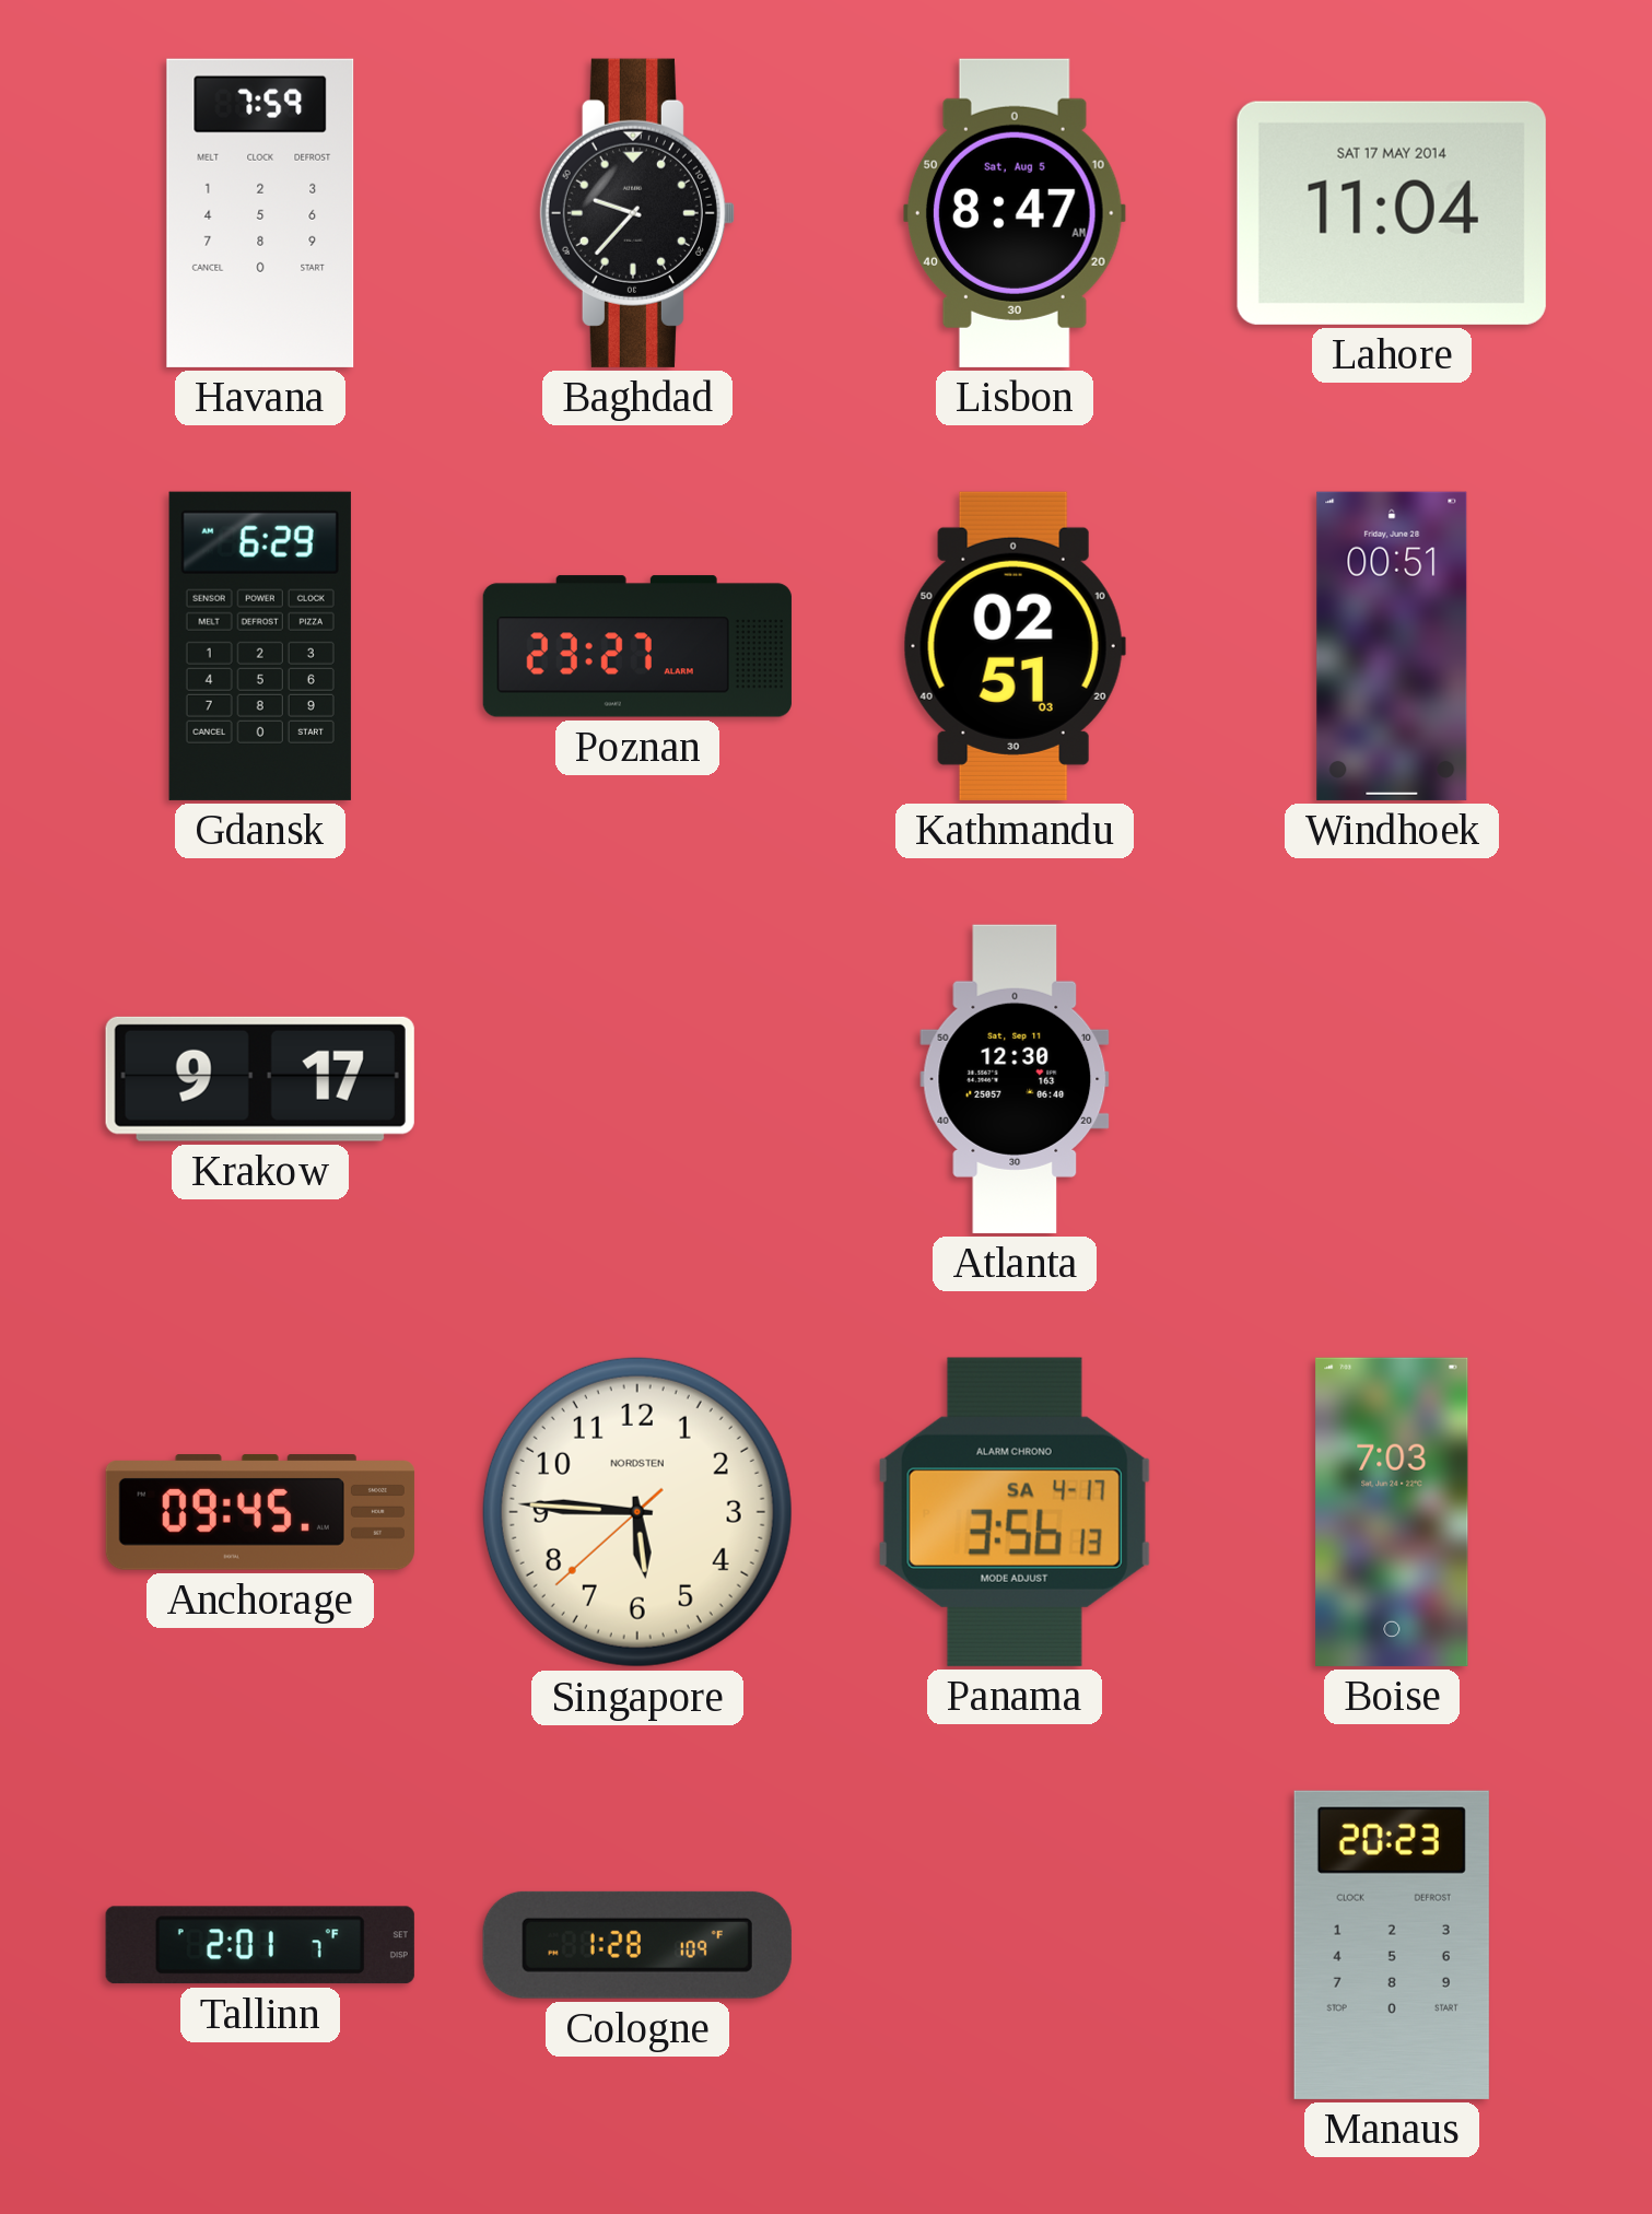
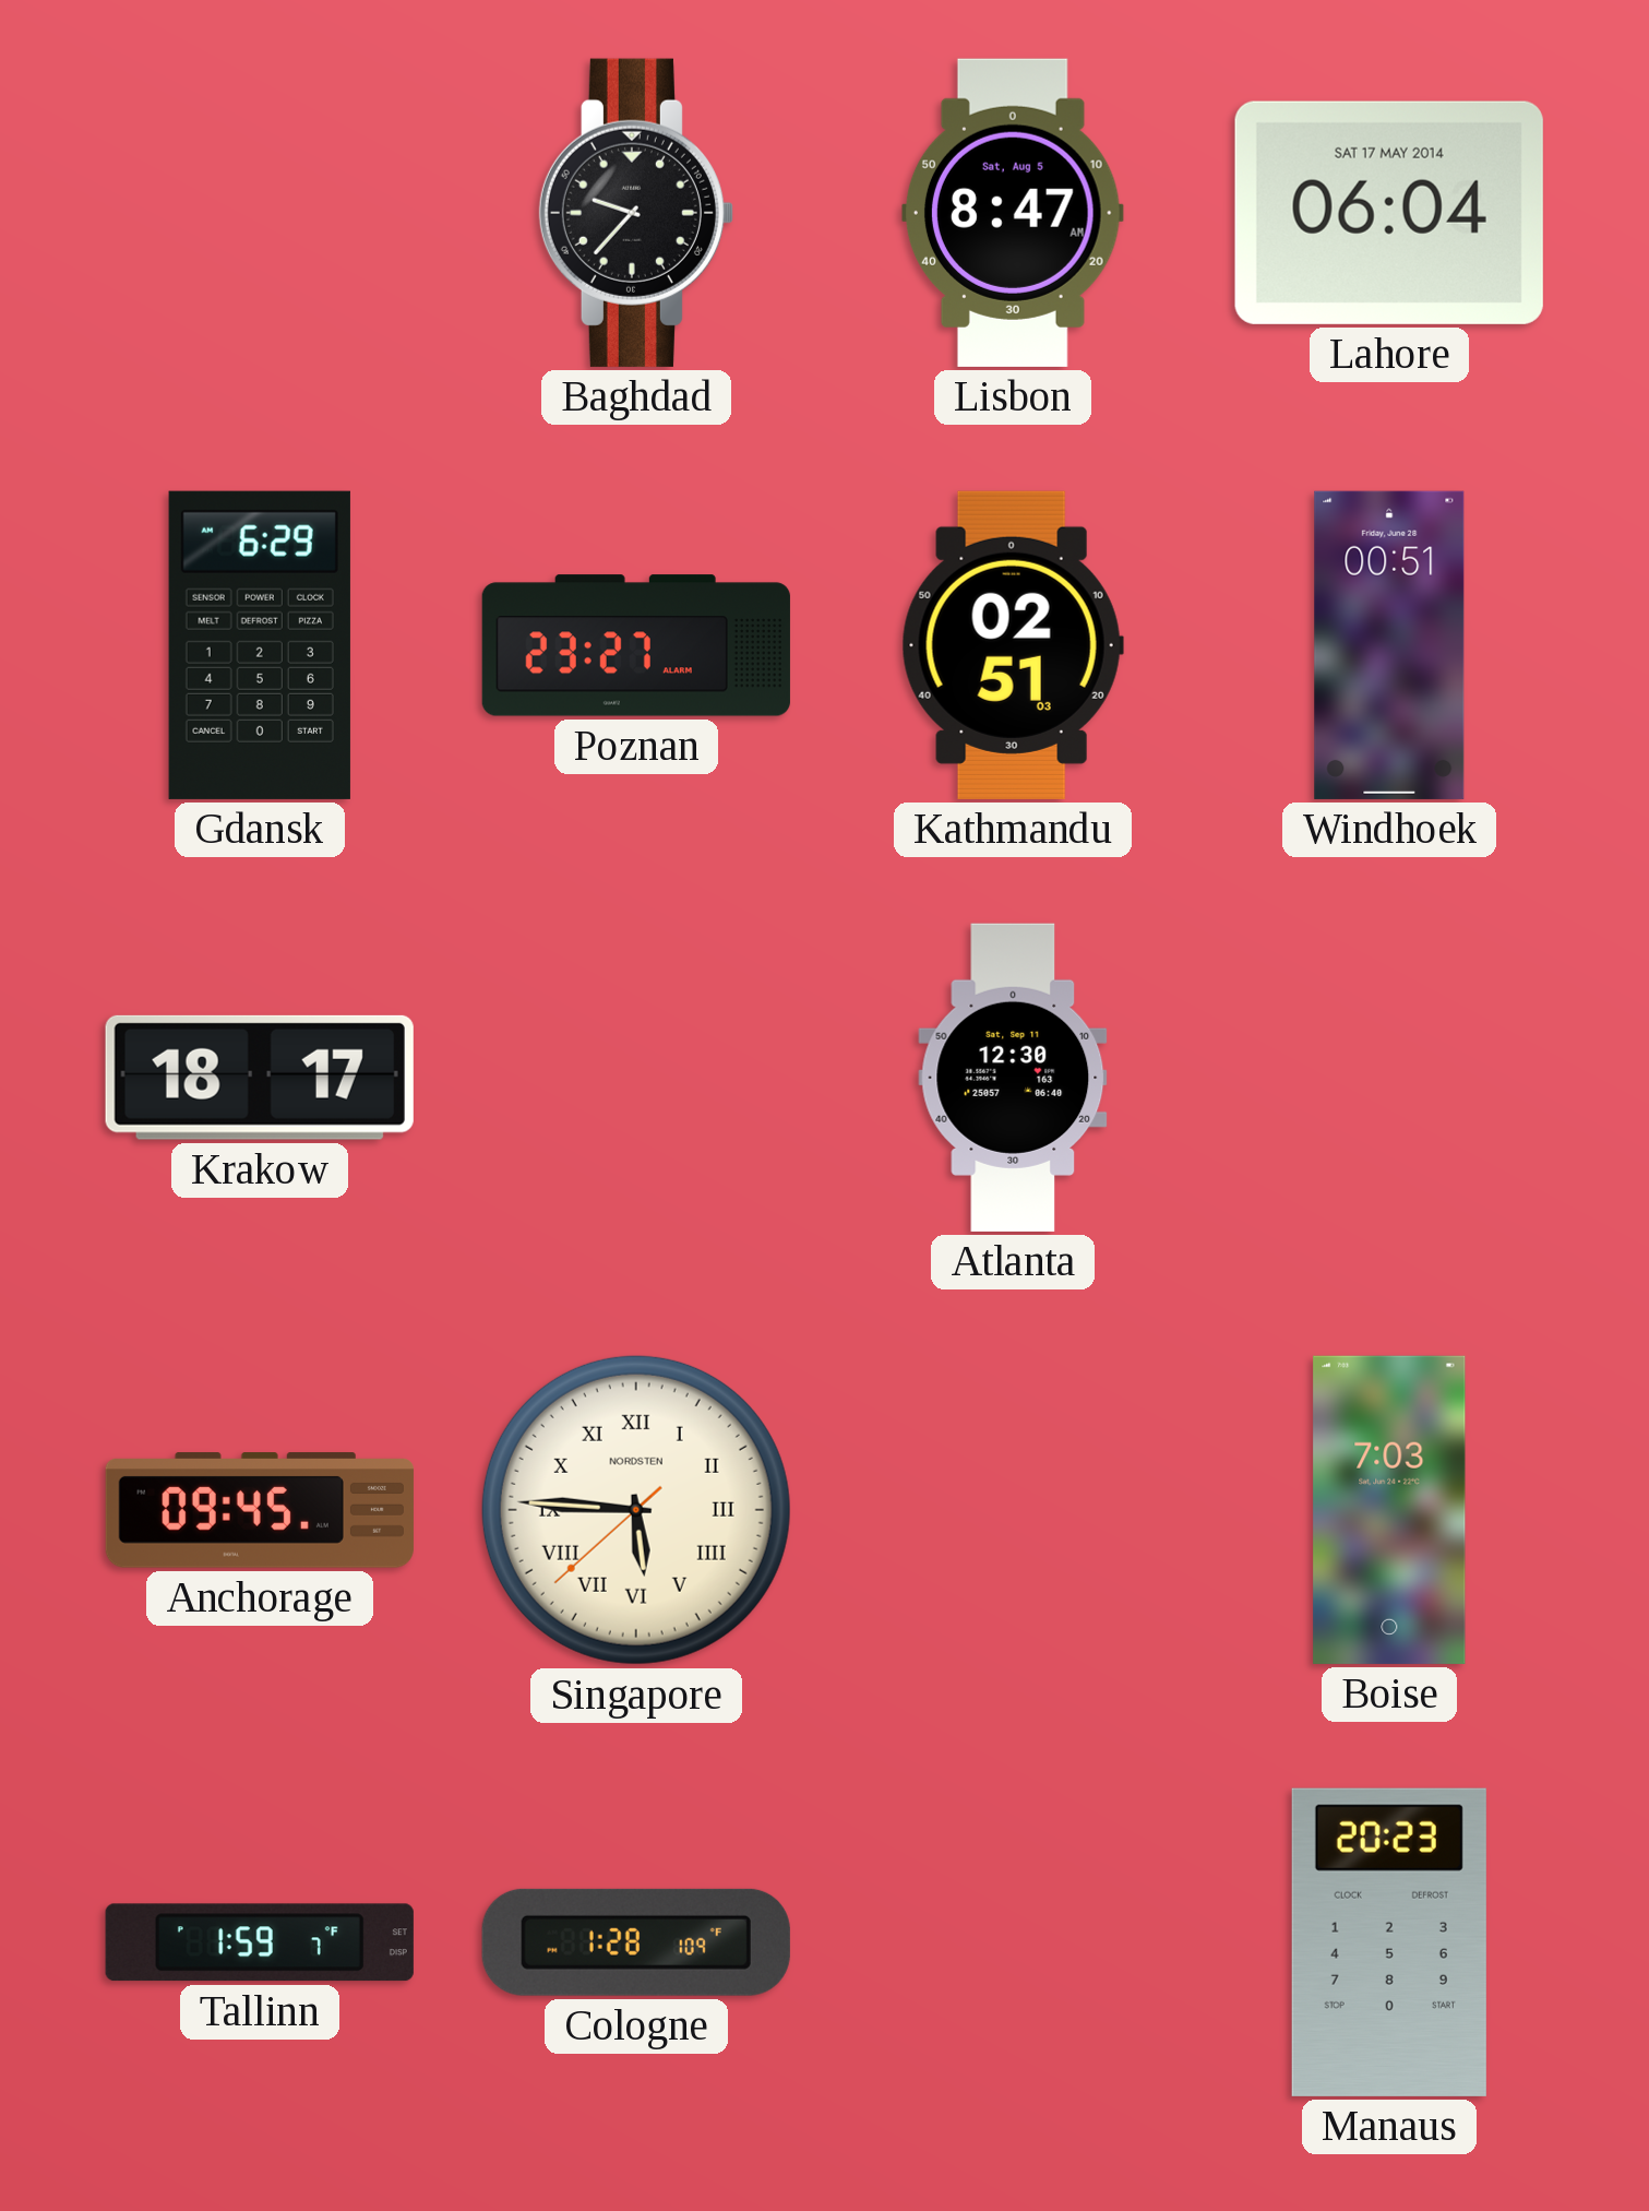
Havana: 7:59 -> none
Lahore: 11:04 -> 06:04
Krakow: 9:17 -> 18:17
Singapore numerals: Arabic -> Roman
Panama: 3:56 -> none
Tallinn: 2:01 -> 1:59
